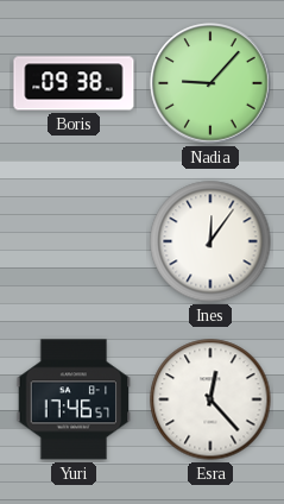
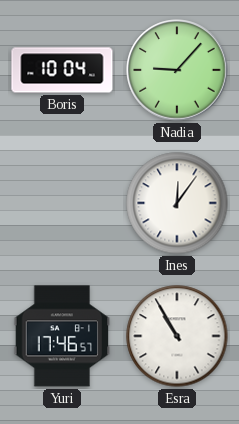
Boris: 09:38 -> 10:04
Esra: 12:23 -> 10:55
